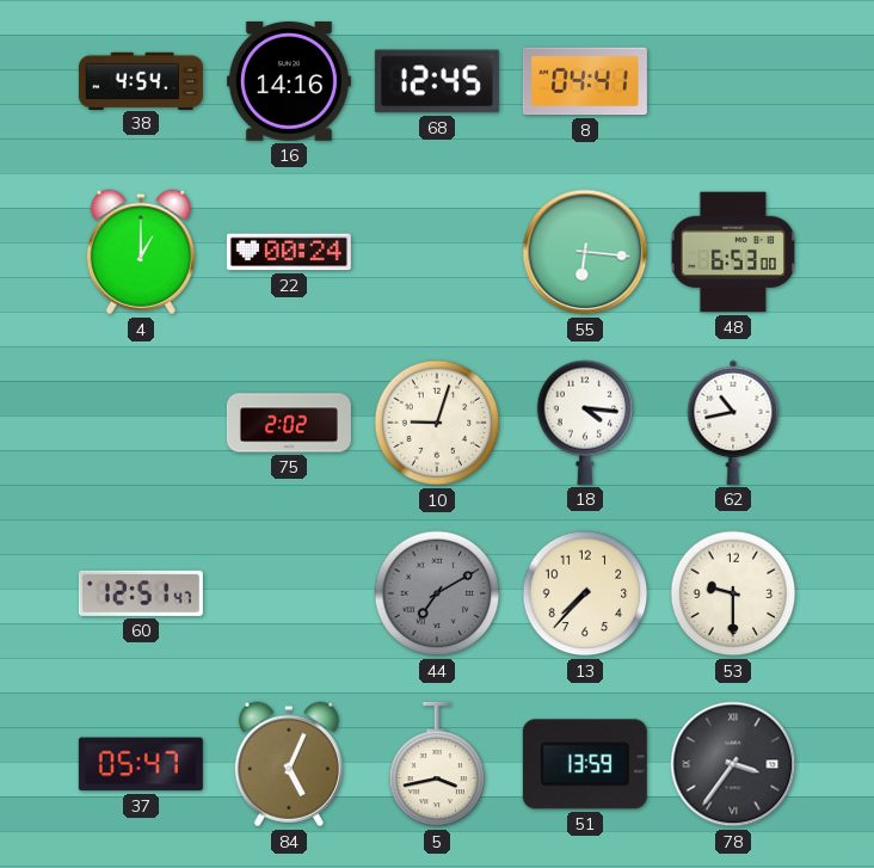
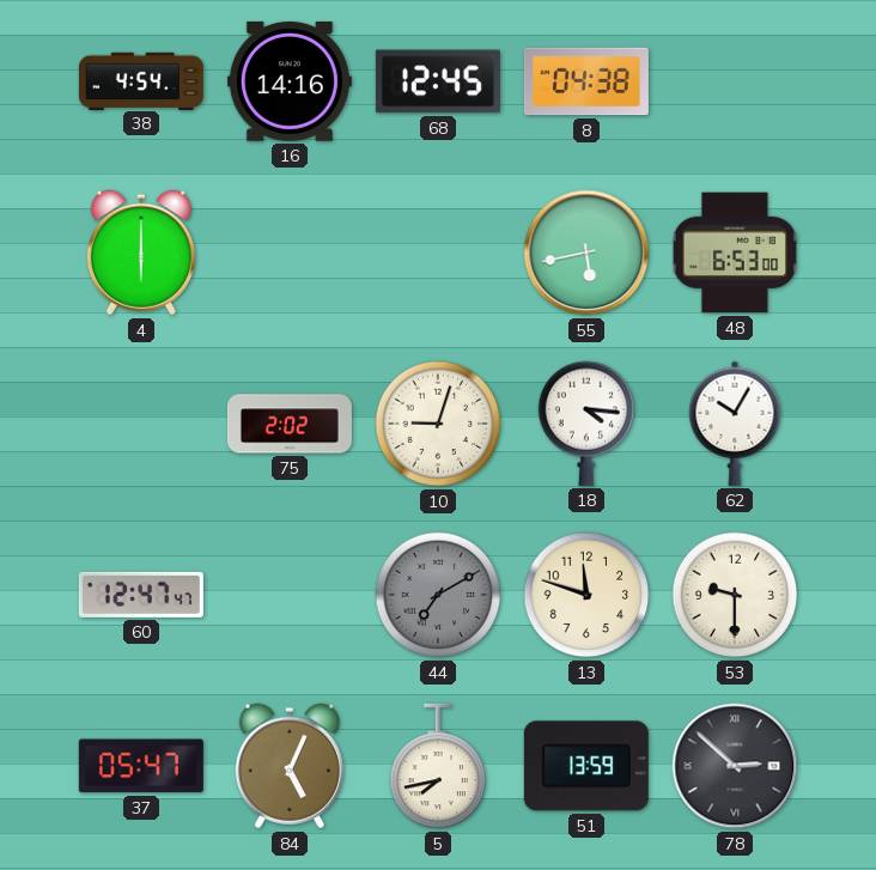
8: 04:41 -> 04:38
4: 1:00 -> 6:00
22: 00:24 -> none
55: 6:16 -> 5:43
62: 10:43 -> 10:05
60: 12:51 -> 12:47
13: 7:37 -> 11:48
5: 3:43 -> 7:43
78: 3:36 -> 2:52
